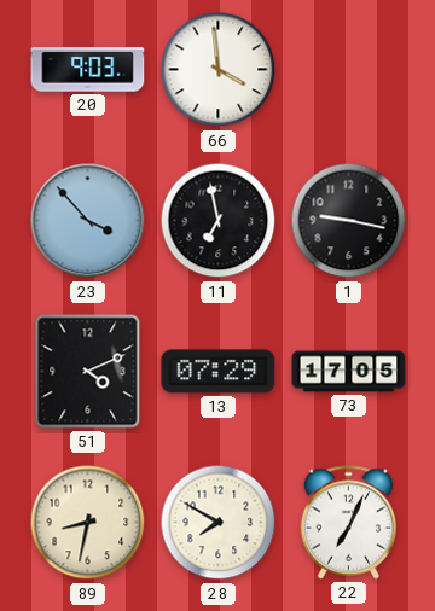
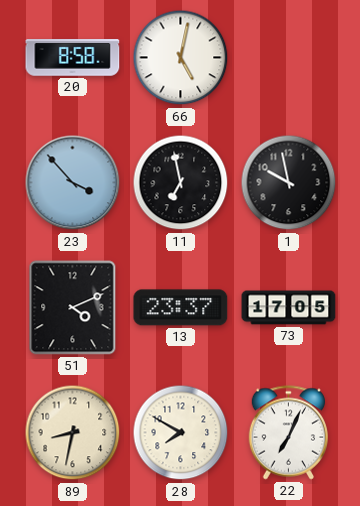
20: 9:03 -> 8:58
66: 3:59 -> 5:02
1: 9:17 -> 9:58
13: 07:29 -> 23:37
